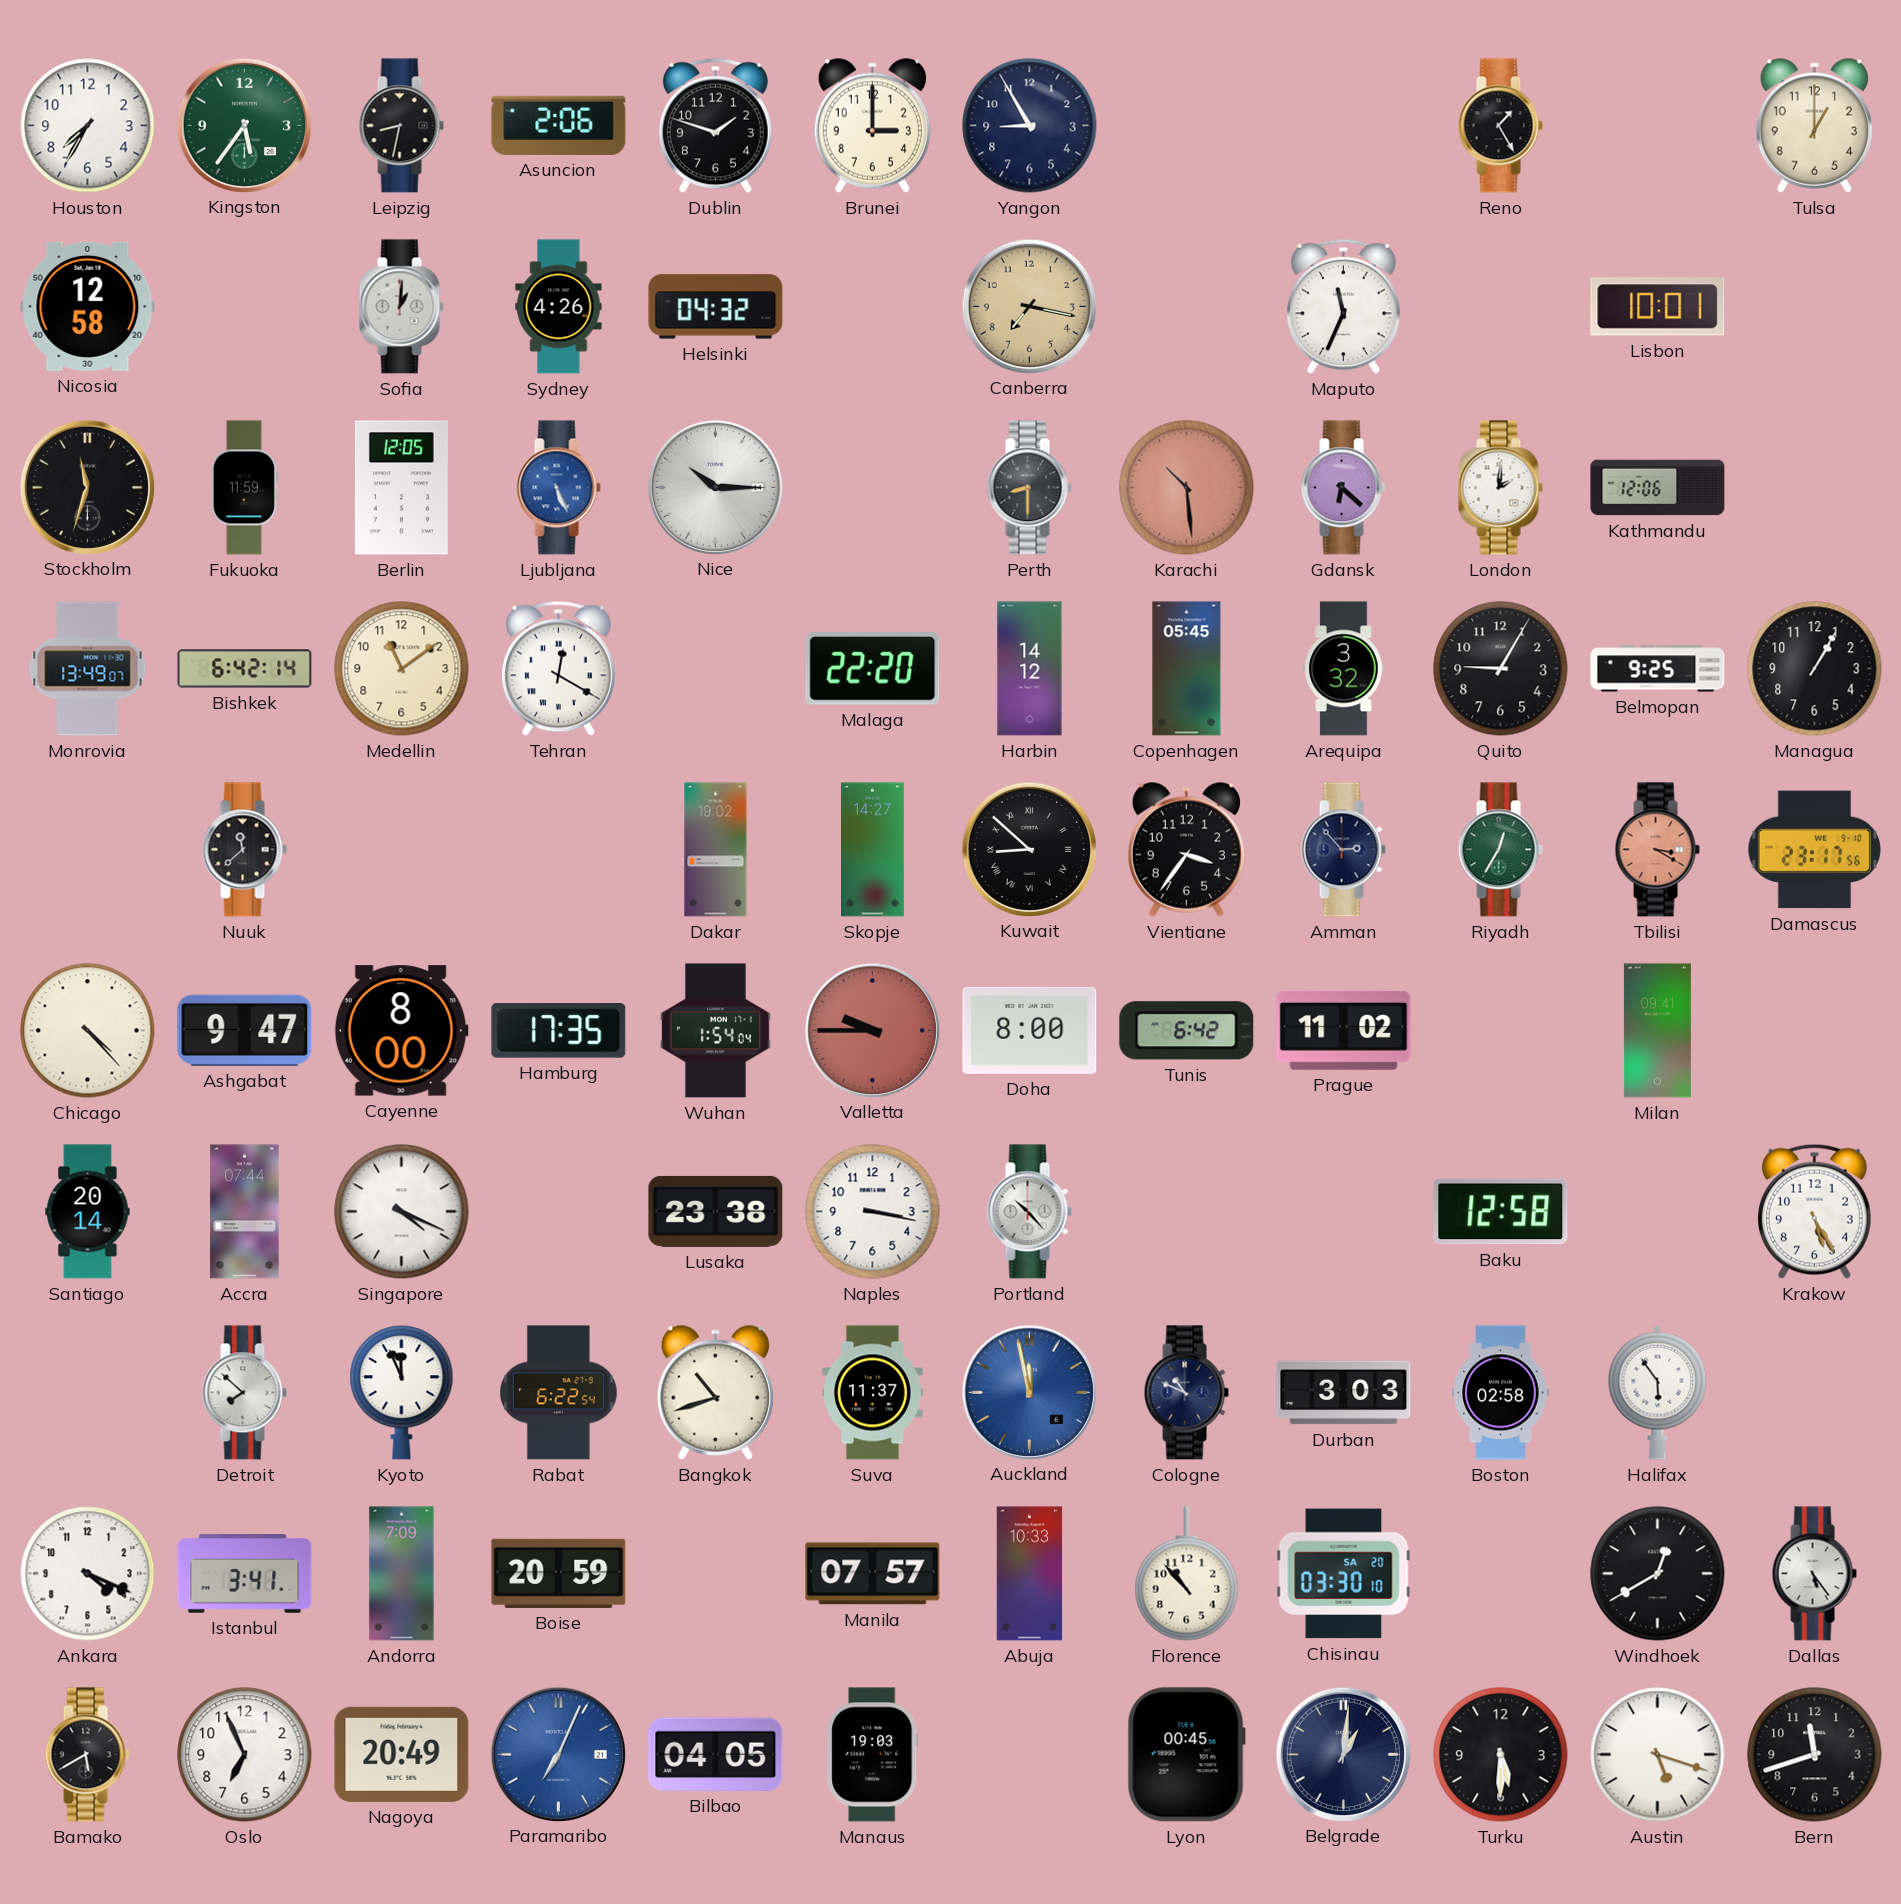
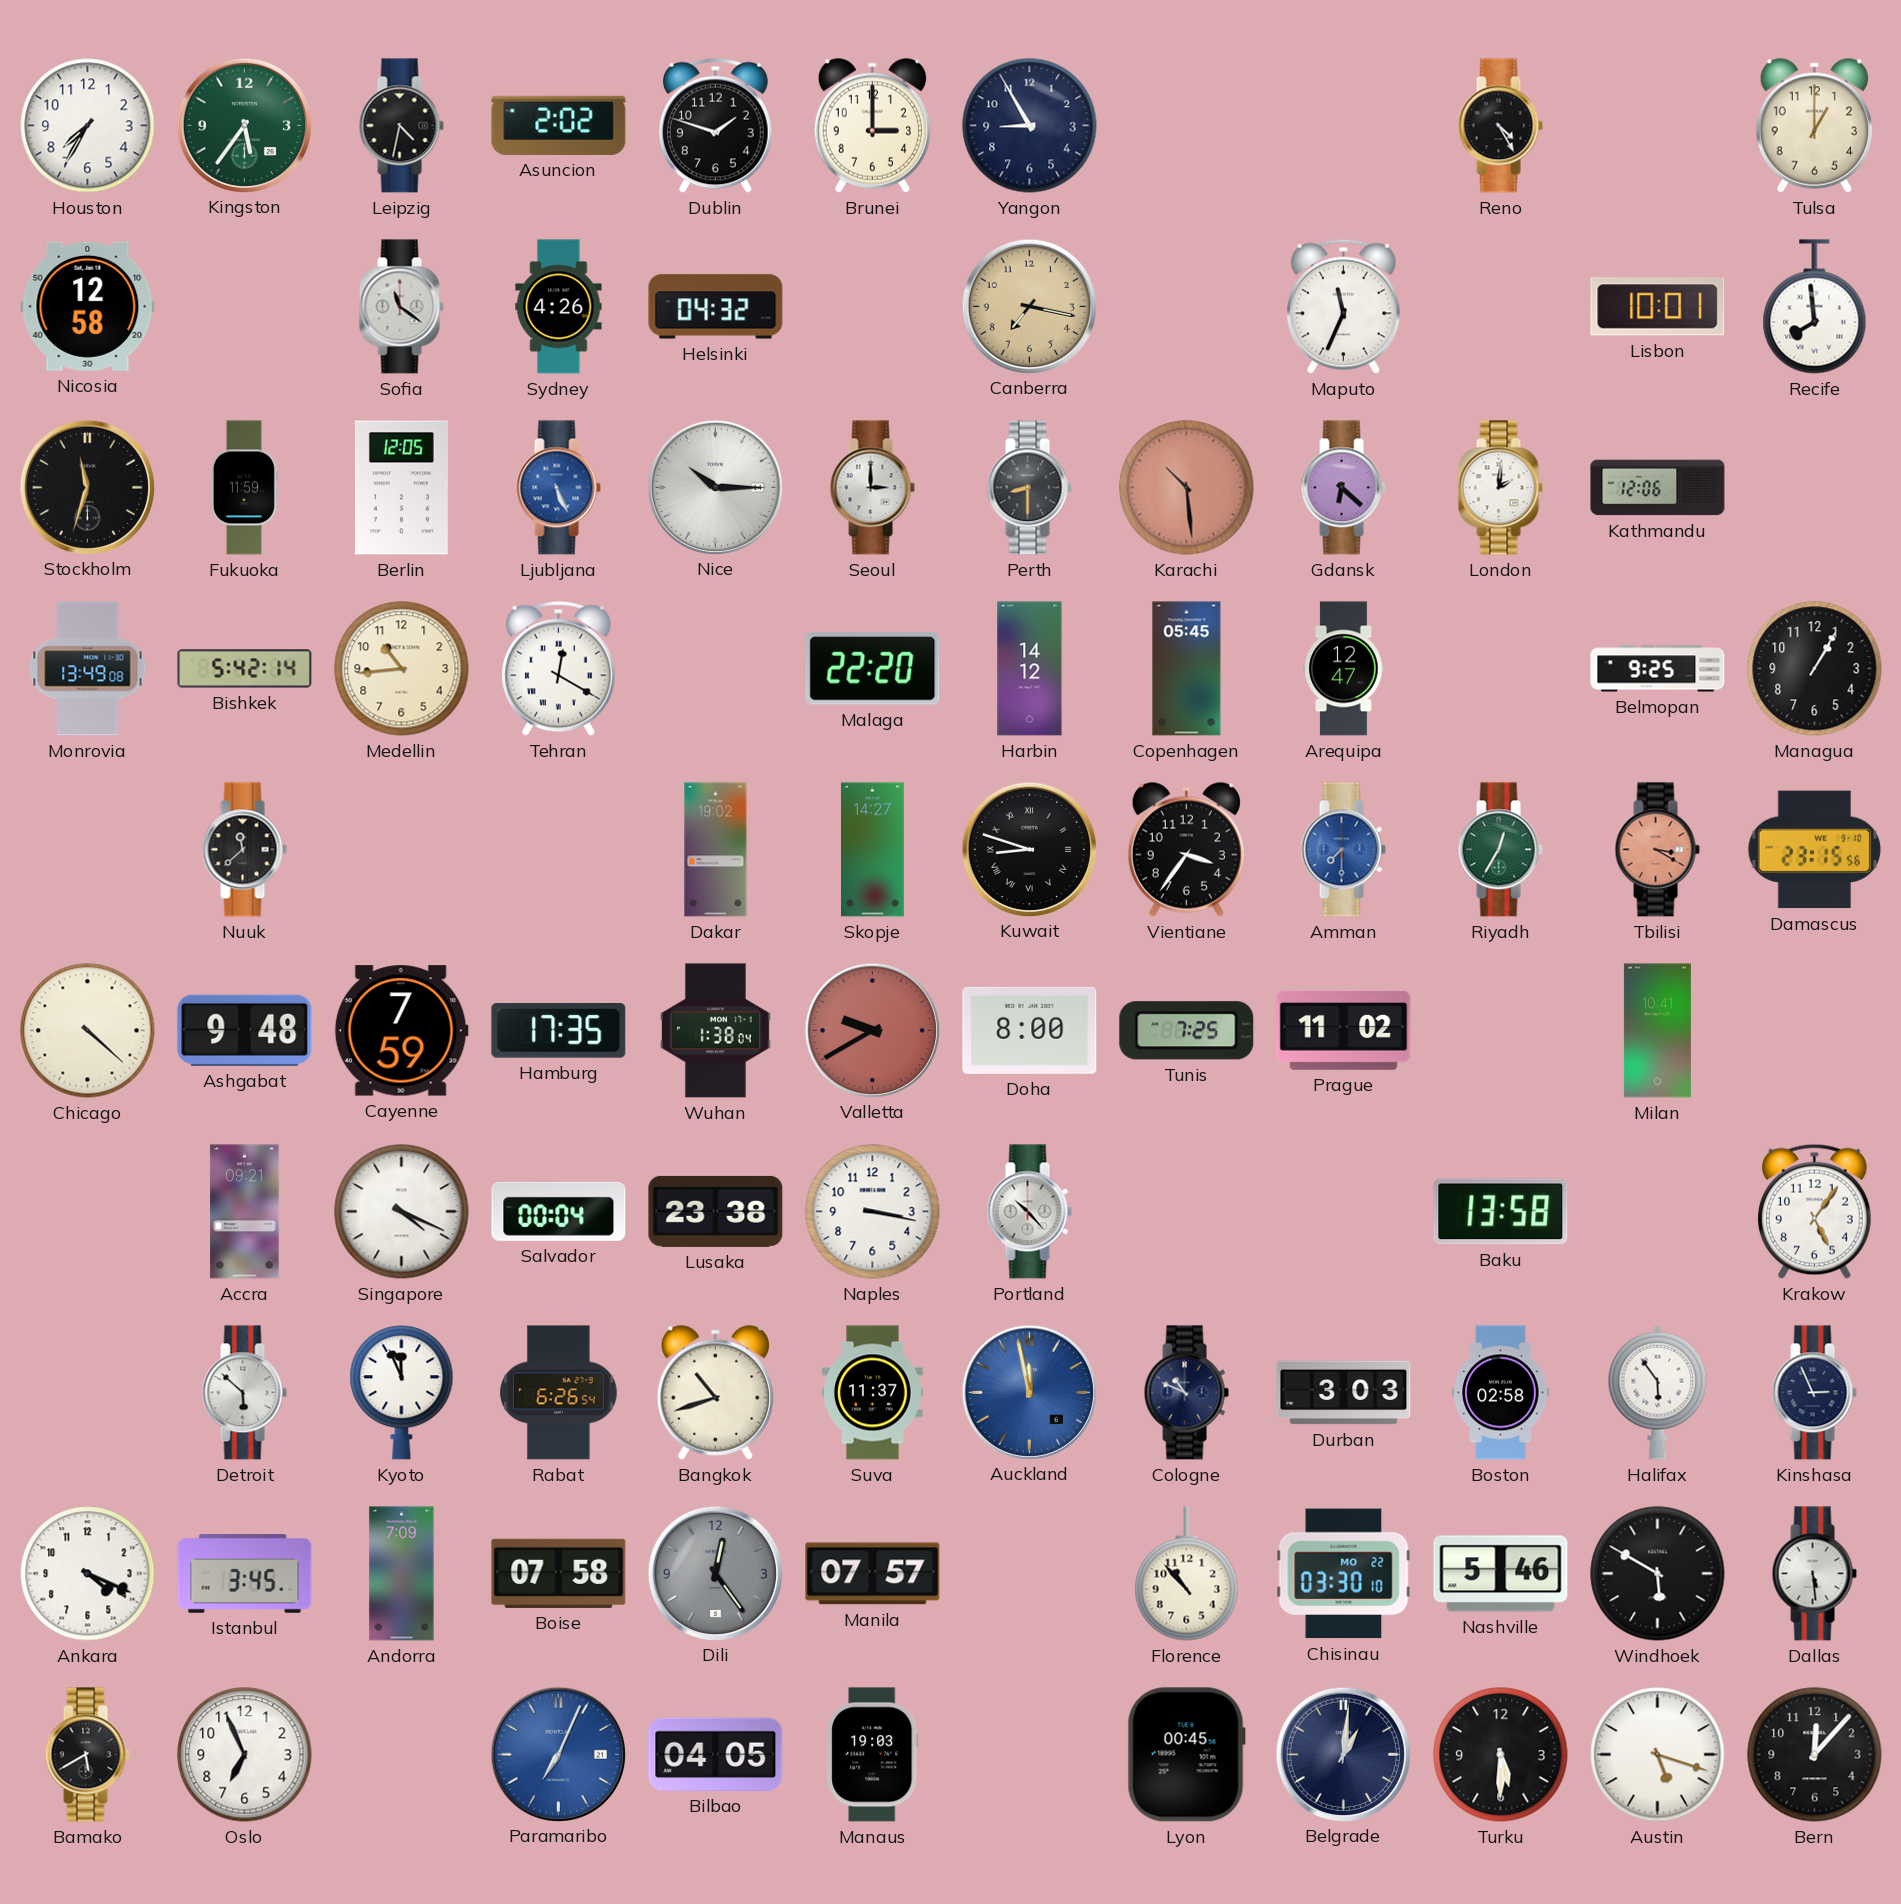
Leipzig: 8:32 -> 4:32
Asuncion: 2:06 -> 2:02
Reno: 1:25 -> 4:25
Sofia: 1:01 -> 11:21
Recife: none -> 7:59
Seoul: none -> 3:00
Monrovia: 13:49:07 -> 13:49:08
Bishkek: 6:42 -> 5:42
Medellin: 11:09 -> 10:44
Arequipa: 3:32 -> 12:47
Quito: 9:05 -> none
Kuwait: 8:52 -> 8:48
Amman: 2:53 -> 7:30
Amman dial: navy -> blue
Damascus: 23:17 -> 23:15
Chicago: 4:23 -> 4:22
Ashgabat: 9:47 -> 9:48
Cayenne: 8:00 -> 7:59
Wuhan: 1:54 -> 1:38
Valletta: 9:45 -> 9:40
Tunis: 6:42 -> 7:25
Milan: 09:41 -> 10:41
Santiago: 20:14 -> none
Accra: 07:44 -> 09:21
Salvador: none -> 00:04
Baku: 12:58 -> 13:58
Krakow: 5:25 -> 5:06
Detroit: 7:52 -> 5:52
Rabat: 6:22 -> 6:26
Kinshasa: none -> 2:56
Istanbul: 3:41 -> 3:45
Boise: 20:59 -> 07:58
Dili: none -> 12:24
Abuja: 10:33 -> none
Chisinau date: SA 20 -> MO 22
Nashville: none -> 5:46
Windhoek: 12:40 -> 5:50
Dallas: 5:24 -> 5:29
Nagoya: 20:49 -> none
Bern: 11:42 -> 12:07
